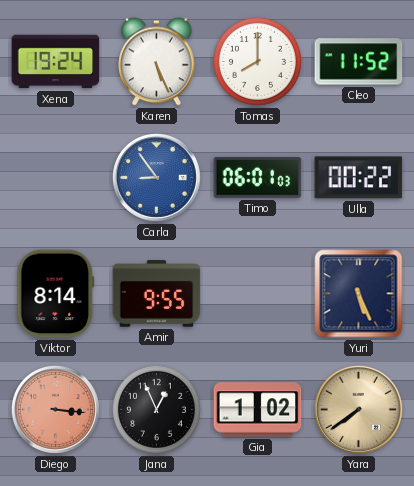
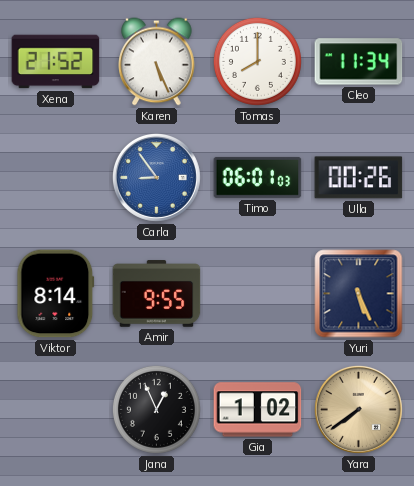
Xena: 19:24 -> 21:52
Cleo: 11:52 -> 11:34
Ulla: 00:22 -> 00:26
Diego: 3:16 -> none
